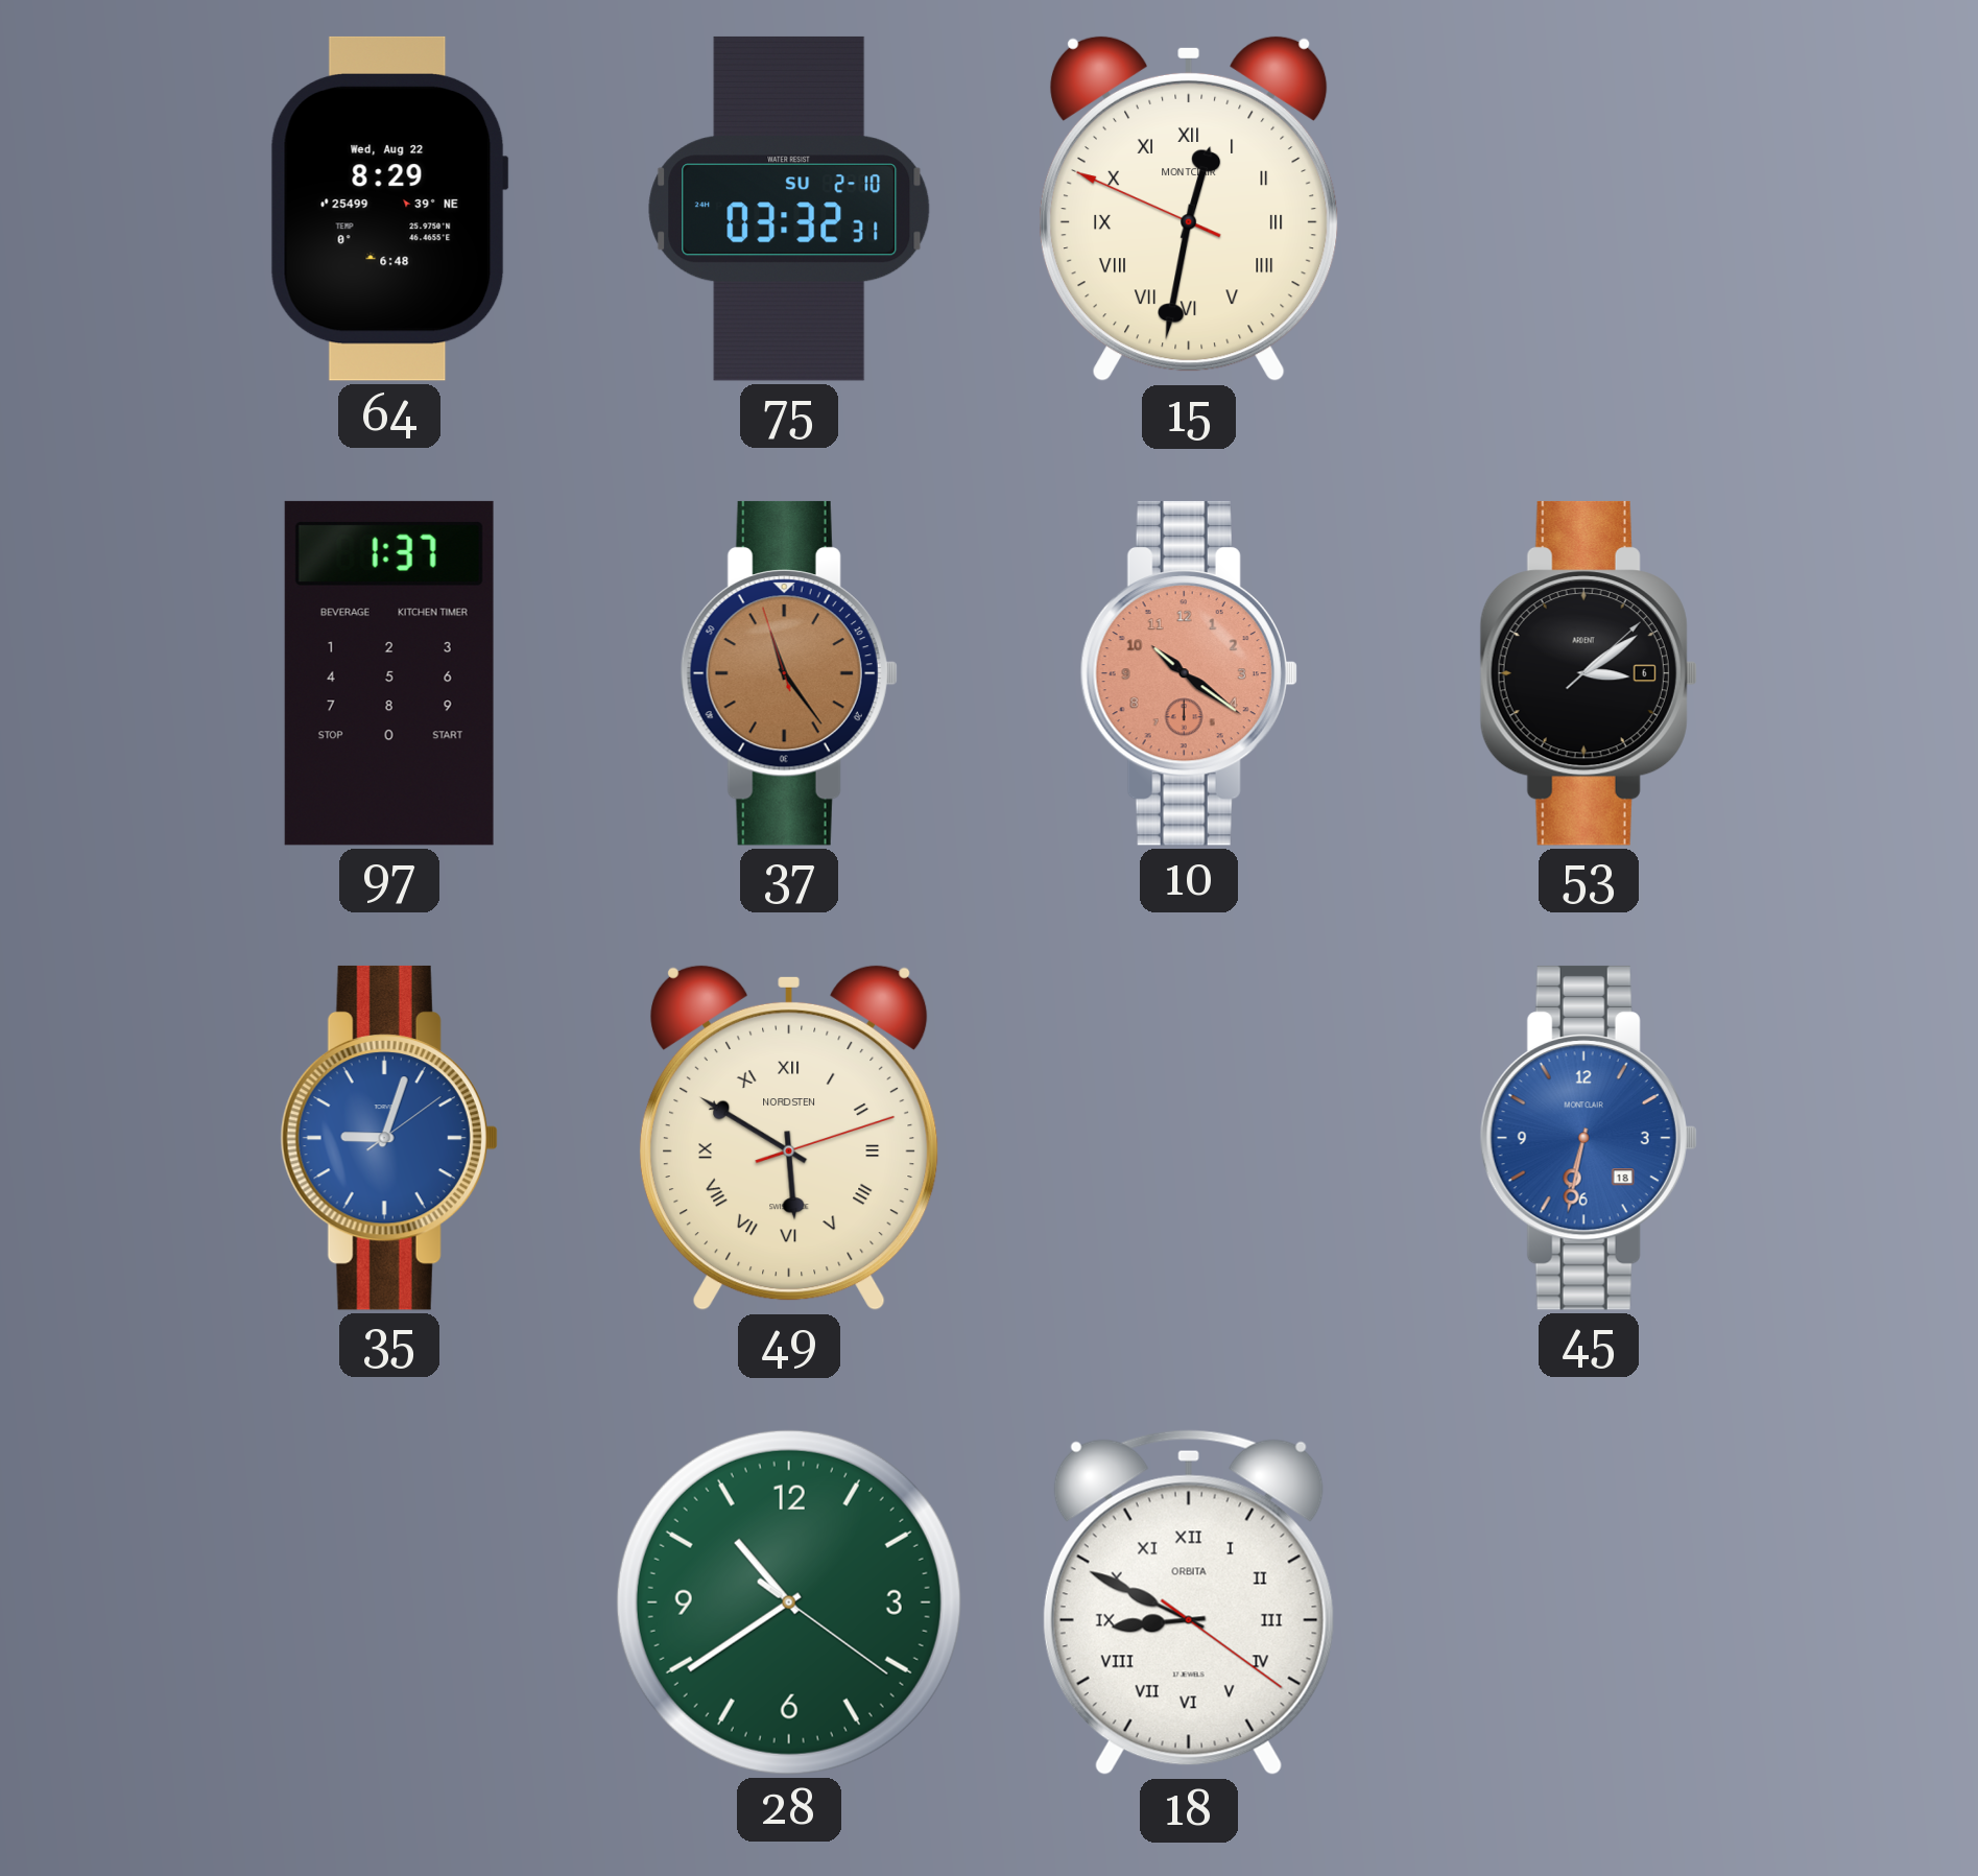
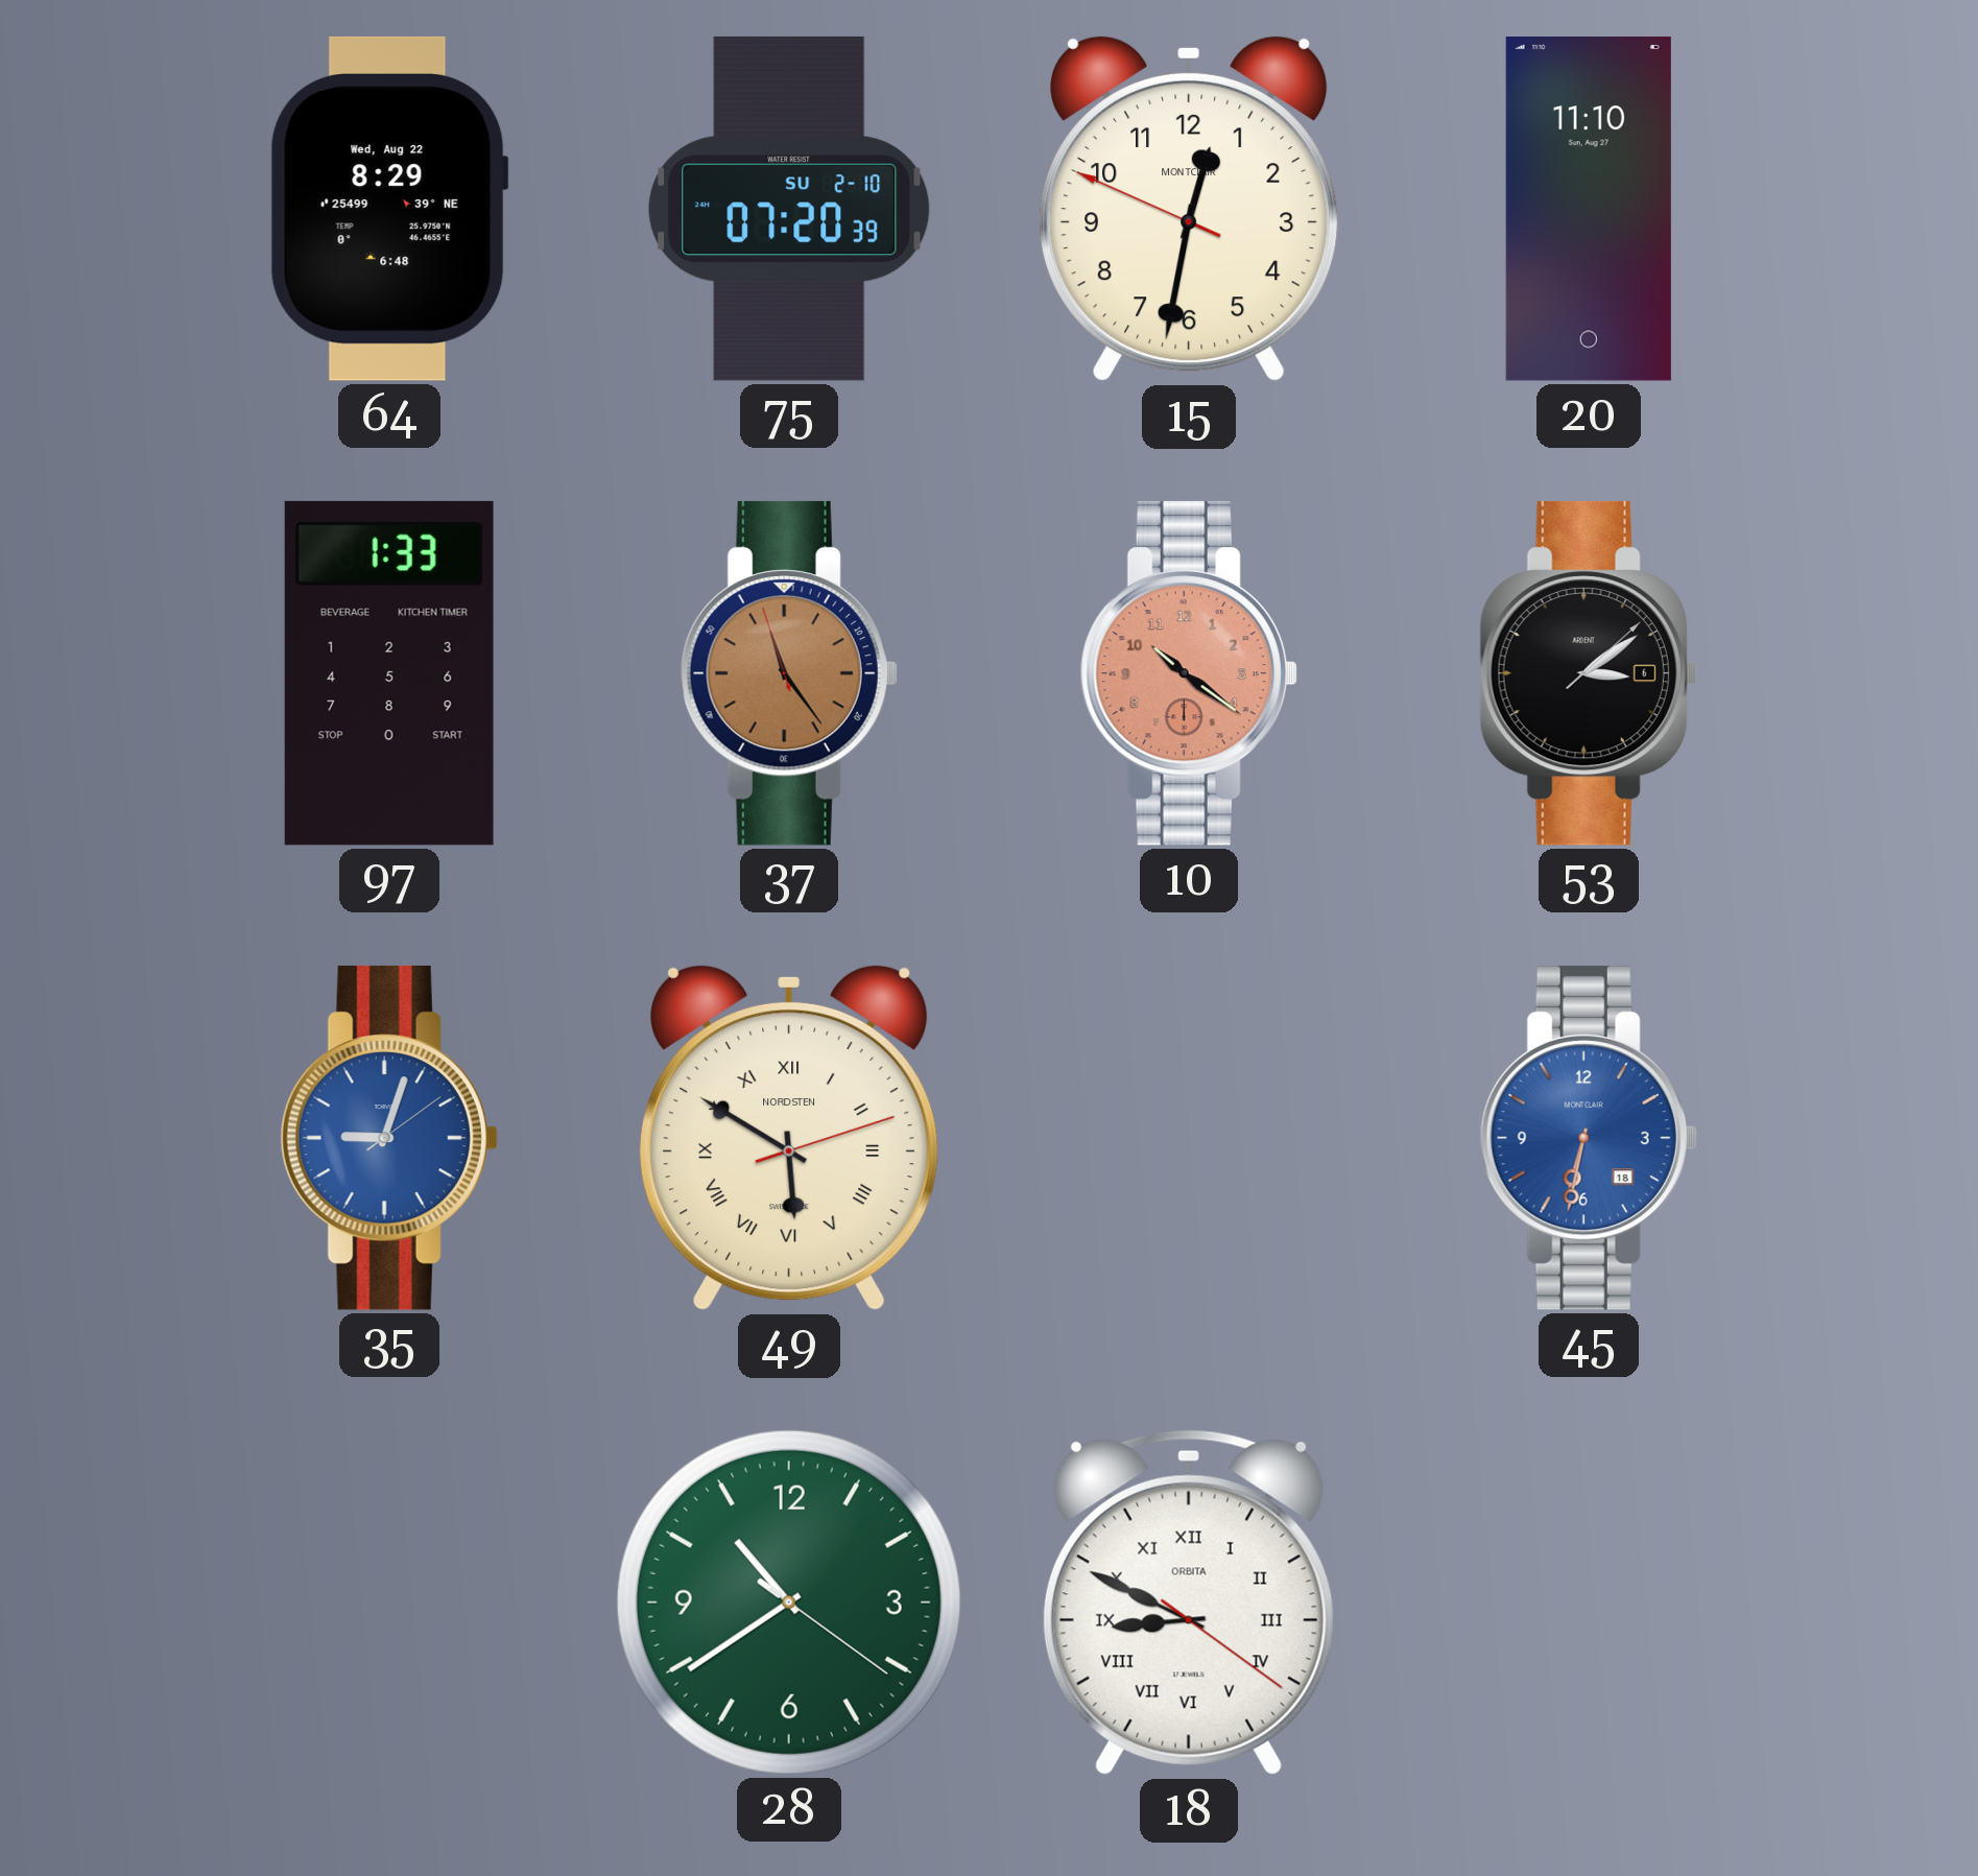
75: 03:32 -> 07:20
15 numerals: Roman -> Arabic
20: none -> 11:10
97: 1:37 -> 1:33
